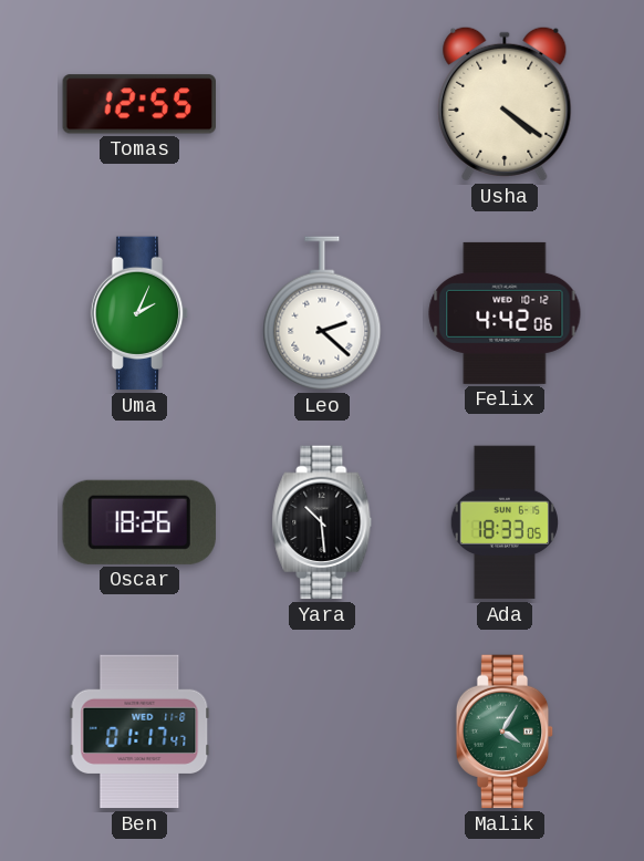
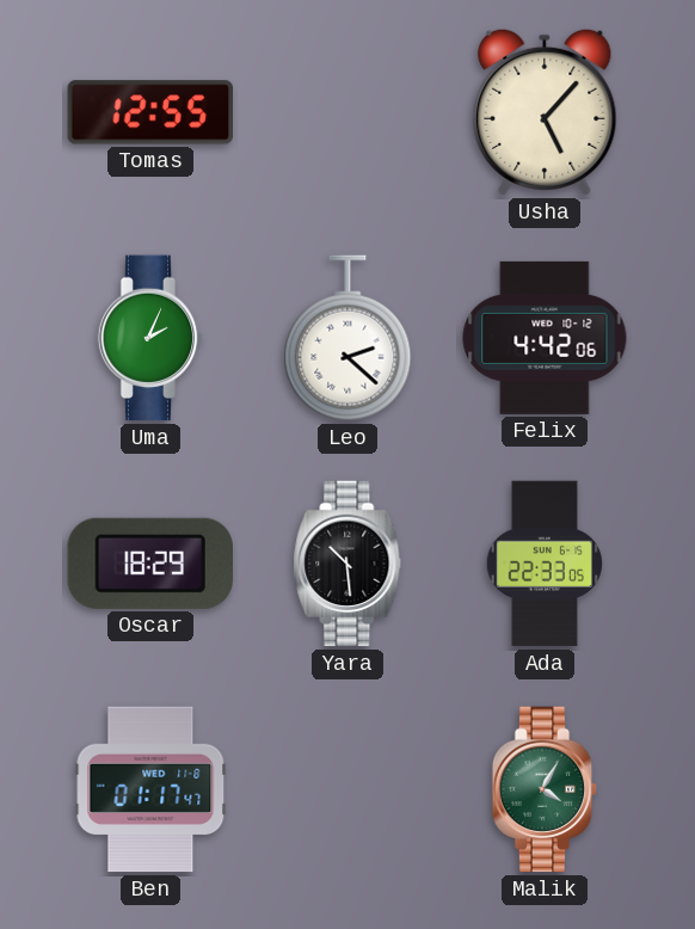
Usha: 4:21 -> 5:07
Oscar: 18:26 -> 18:29
Ada: 18:33 -> 22:33
